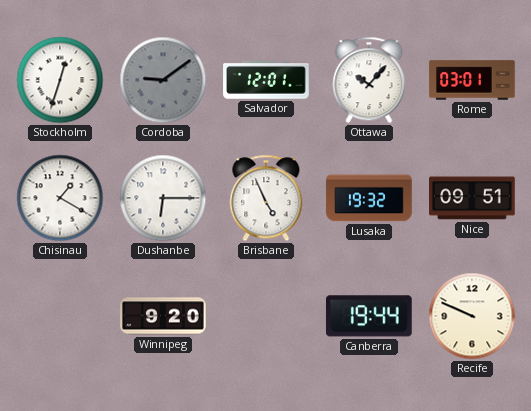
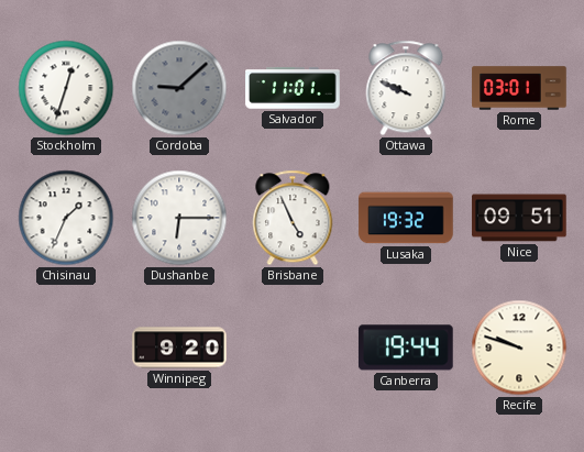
Cordoba: 9:09 -> 9:08
Salvador: 12:01 -> 11:01
Ottawa: 10:07 -> 9:49
Chisinau: 1:20 -> 1:34
Recife: 9:49 -> 9:48
